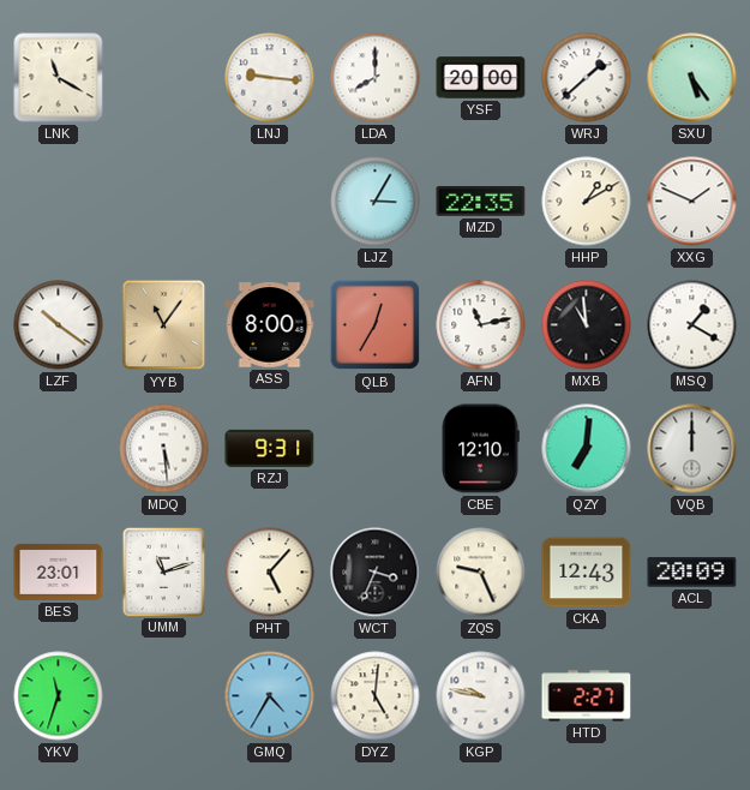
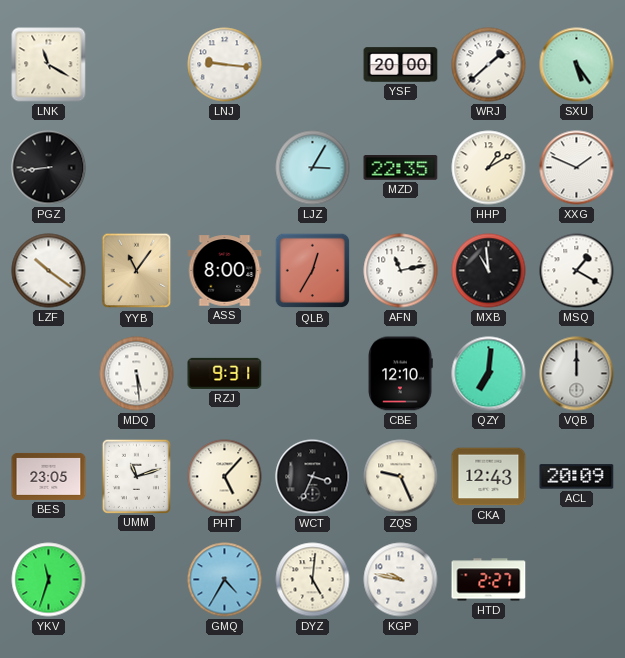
LDA: 8:00 -> none
PGZ: none -> 8:44
BES: 23:01 -> 23:05
